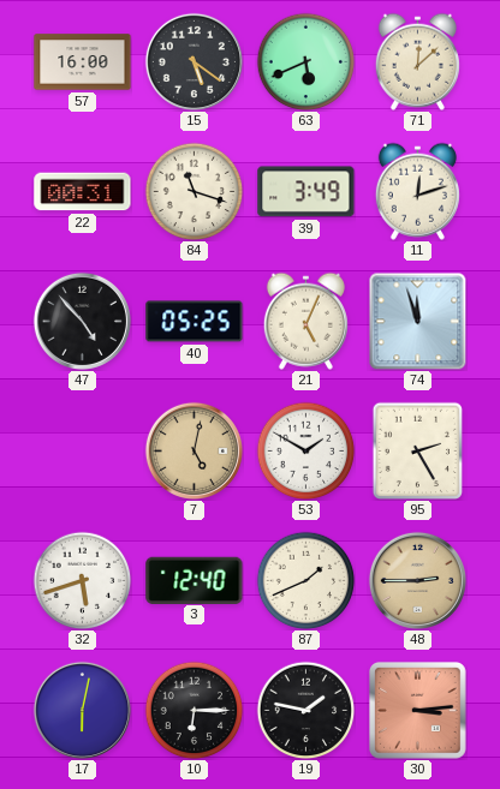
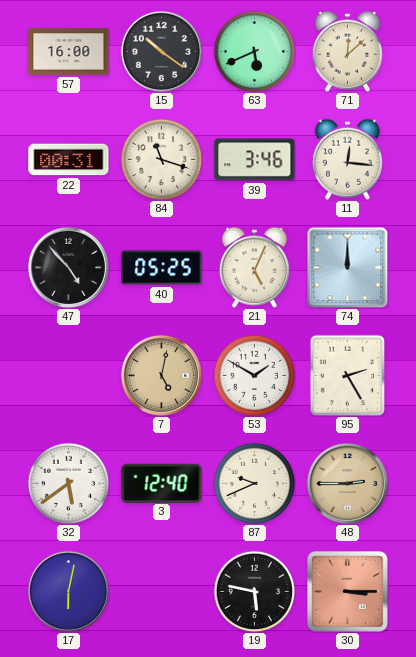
15: 5:21 -> 10:21
39: 3:49 -> 3:46
11: 12:12 -> 12:16
74: 11:57 -> 12:00
32: 5:42 -> 5:39
87: 1:41 -> 9:41
10: 6:15 -> none
19: 1:47 -> 5:47
30: 3:14 -> 3:15
